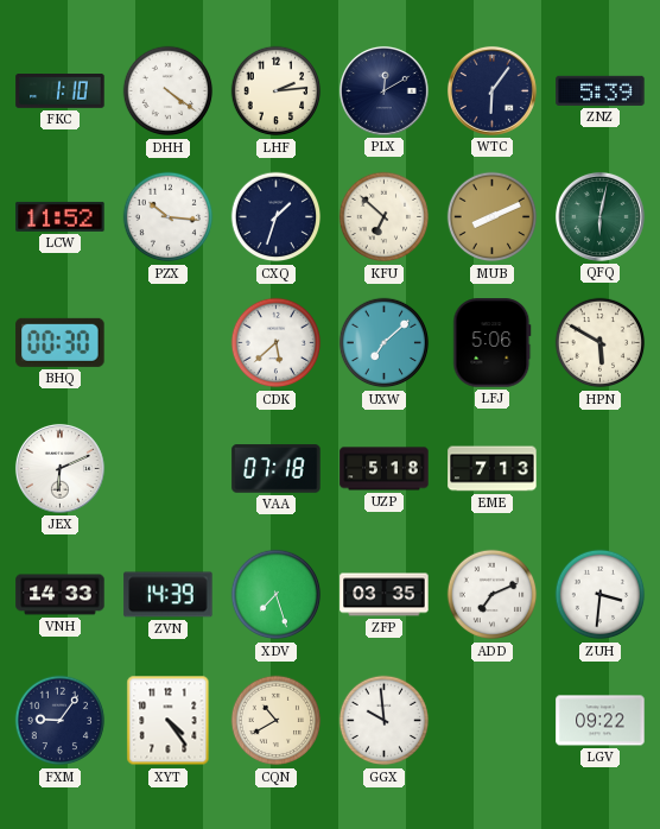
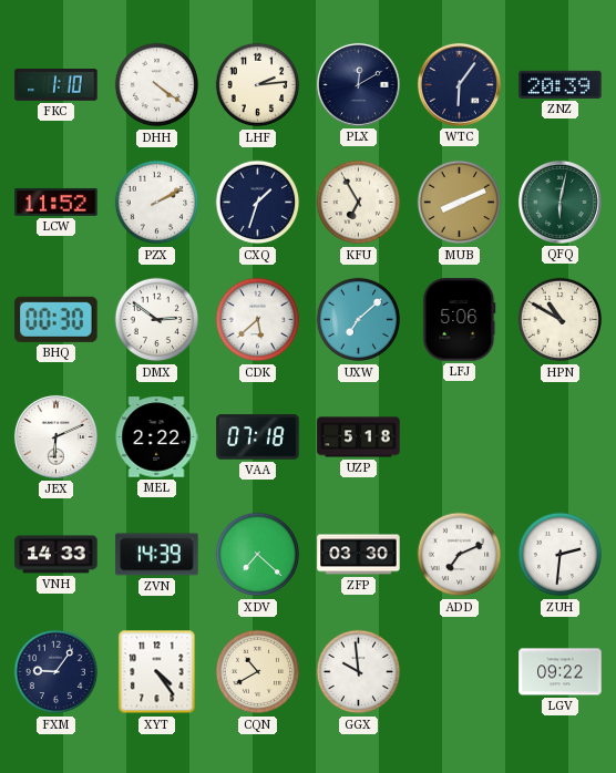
ZNZ: 5:39 -> 20:39
PZX: 10:16 -> 2:10
KFU: 6:52 -> 6:55
DMX: none -> 2:51
HPN: 5:50 -> 10:50
MEL: none -> 2:22
EME: 7:13 -> none
XDV: 7:27 -> 7:22
ZFP: 03:35 -> 03:30
ZUH: 3:31 -> 2:31
